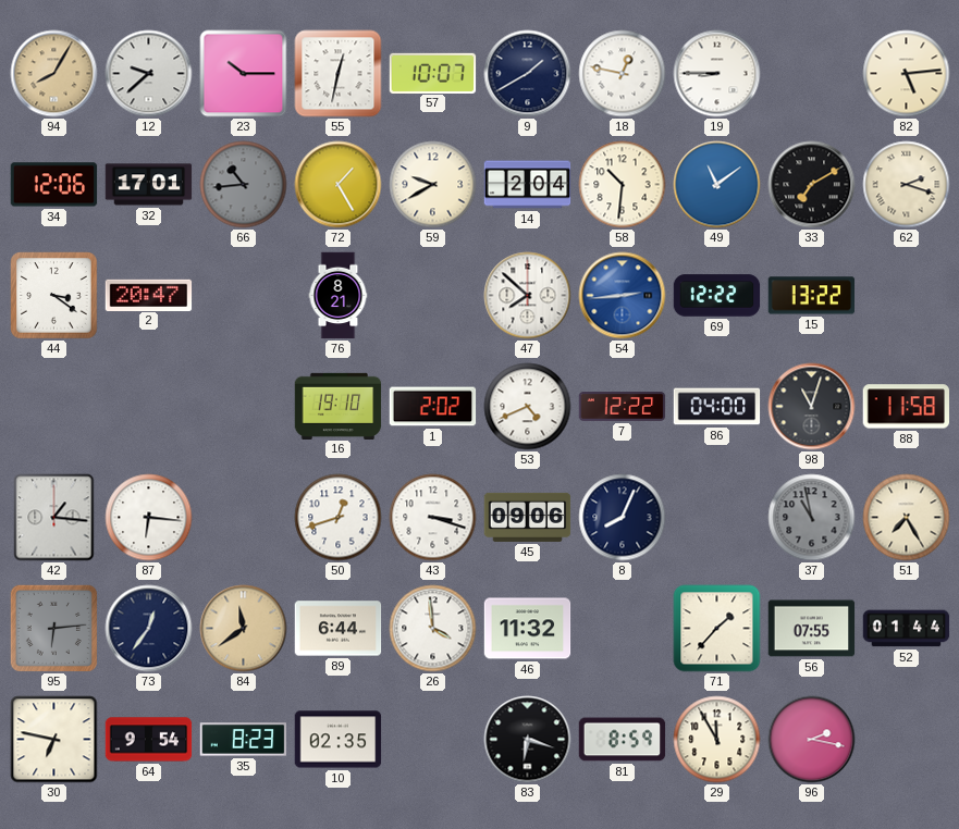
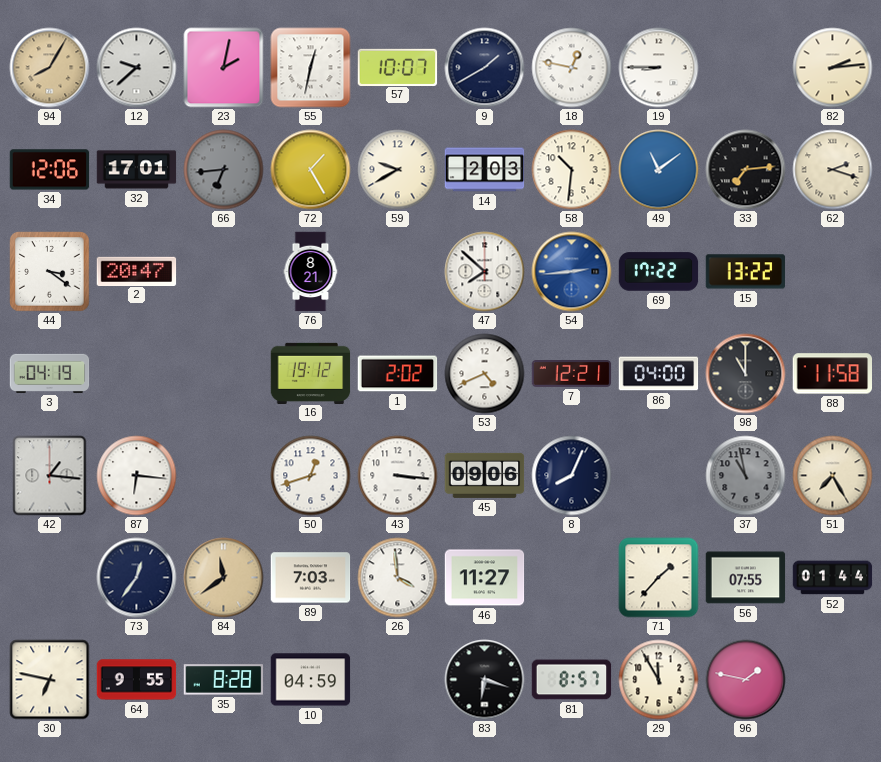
23: 10:15 -> 2:02
82: 5:14 -> 2:14
66: 10:44 -> 6:44
14: 2:04 -> 2:03
33: 7:10 -> 7:14
69: 12:22 -> 17:22
3: none -> 04:19
16: 19:10 -> 19:12
7: 12:22 -> 12:21
98: 11:03 -> 11:00
43: 3:18 -> 3:16
95: 6:14 -> none
89: 6:44 -> 7:03
46: 11:32 -> 11:27
64: 9:54 -> 9:55
35: 8:23 -> 8:28
10: 02:35 -> 04:59
81: 8:59 -> 8:57
96: 2:17 -> 1:47
